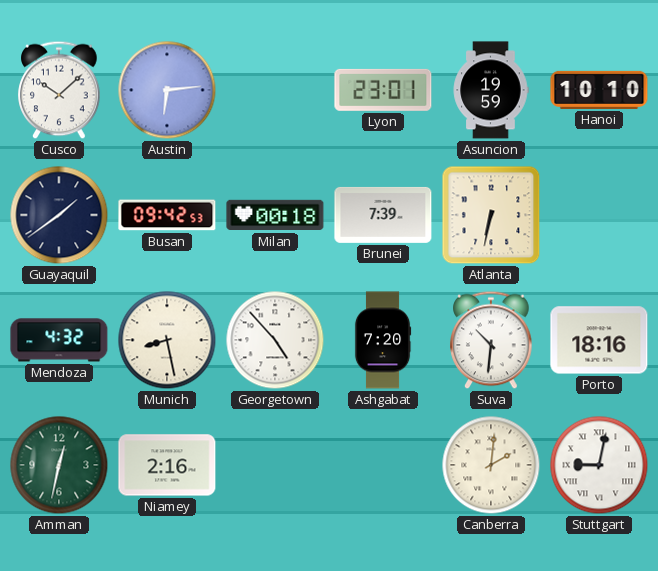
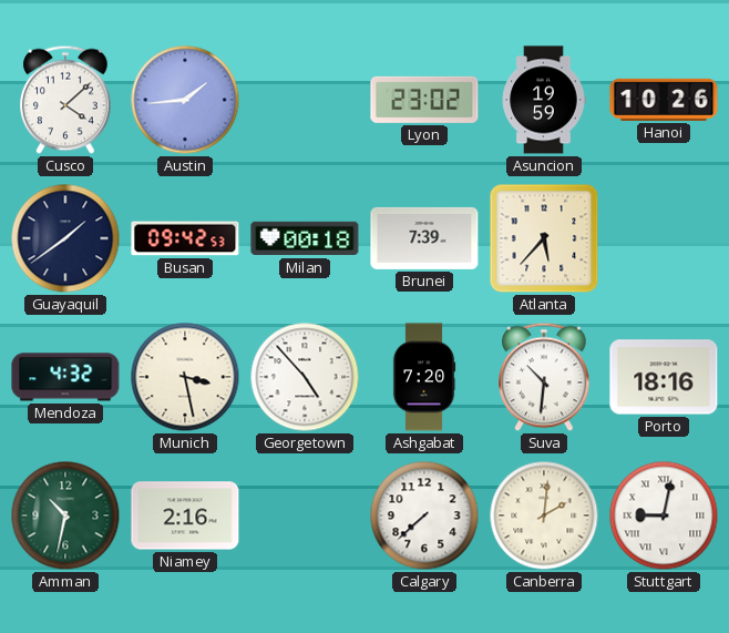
Cusco: 10:08 -> 4:08
Austin: 6:14 -> 1:44
Lyon: 23:01 -> 23:02
Hanoi: 10:10 -> 10:26
Atlanta: 6:32 -> 5:37
Munich: 8:28 -> 3:28
Amman: 12:32 -> 10:32
Calgary: none -> 7:38
